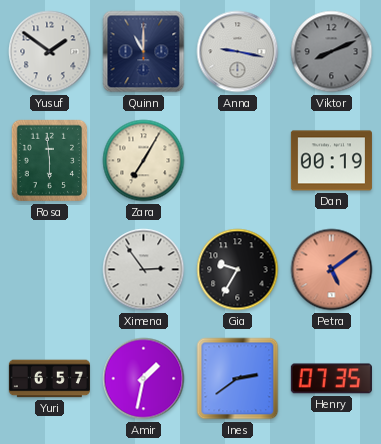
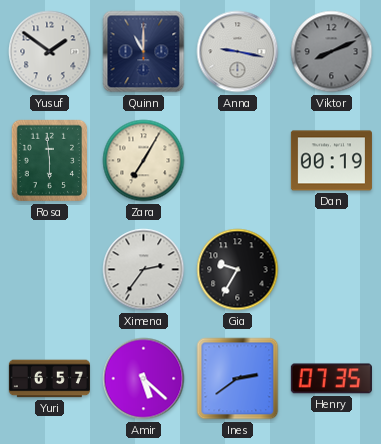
Ximena: 2:54 -> 2:36
Petra: 5:09 -> none
Amir: 1:32 -> 5:22
